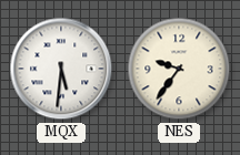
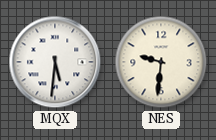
NES: 9:36 -> 9:31
